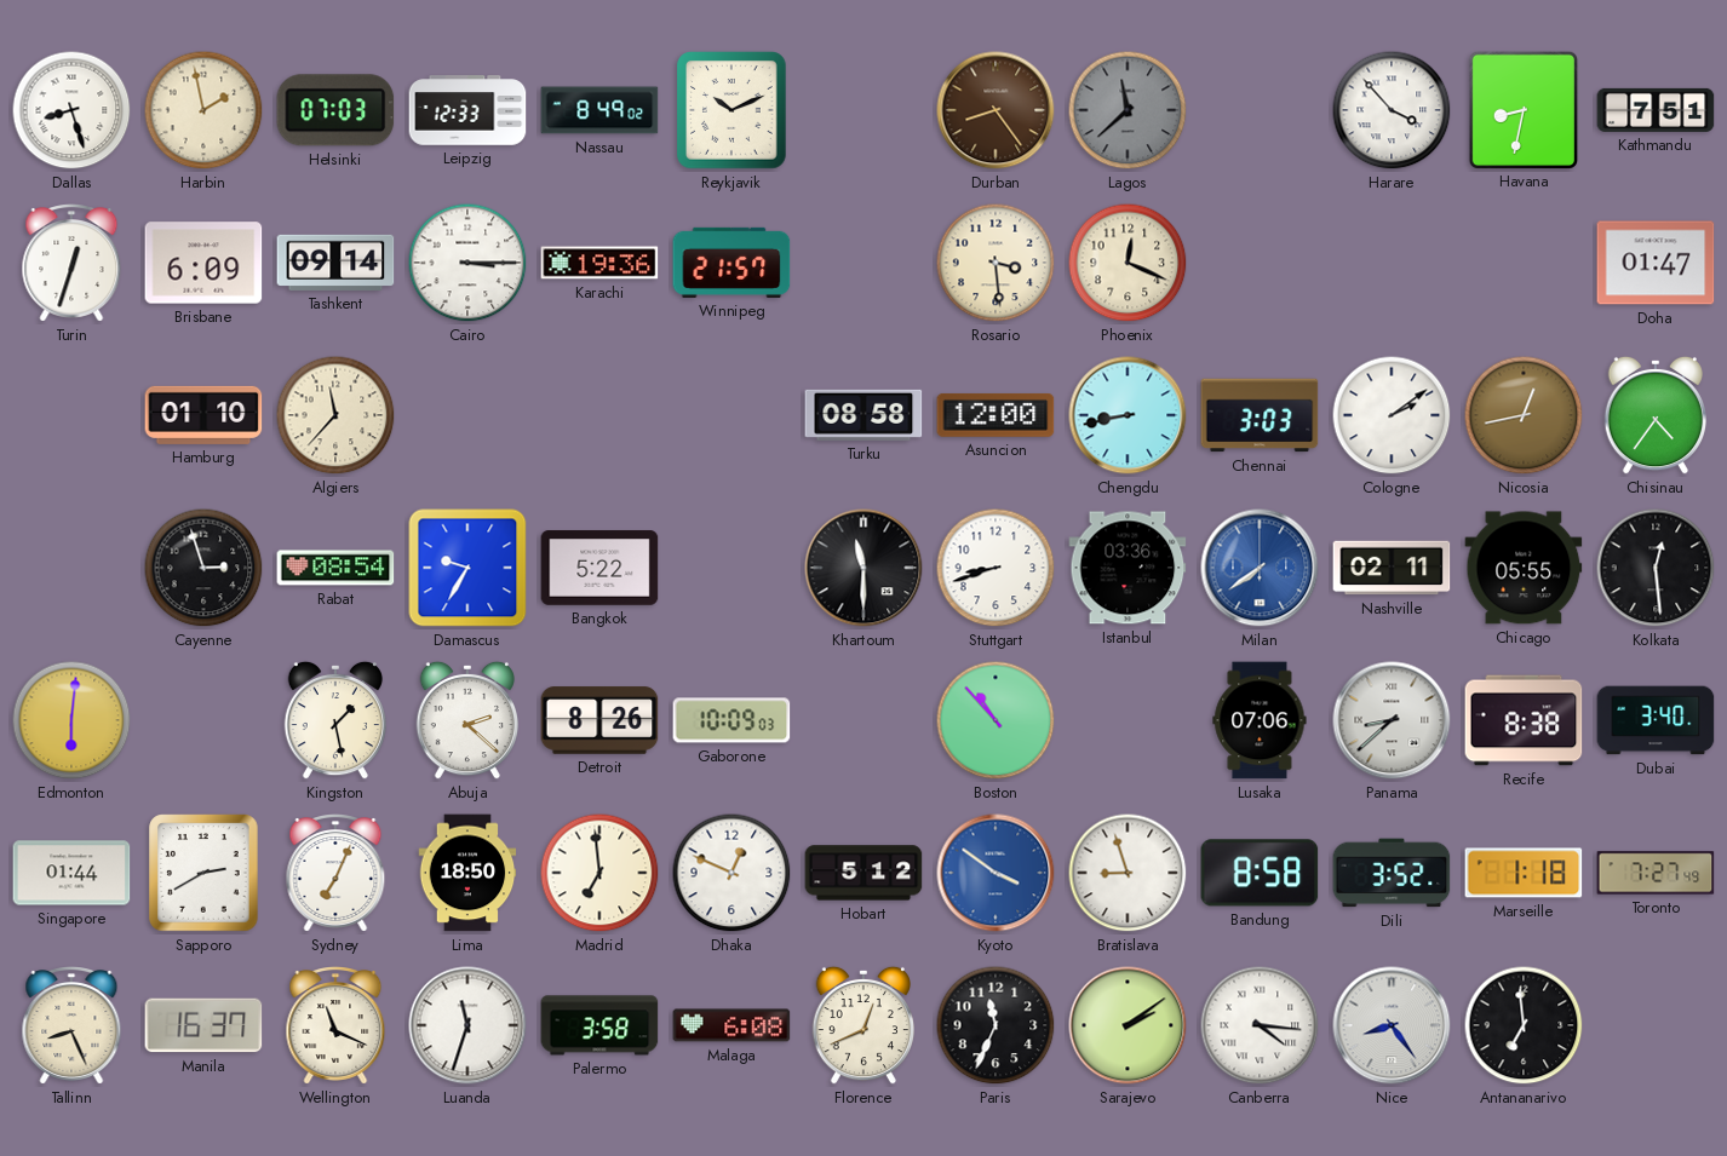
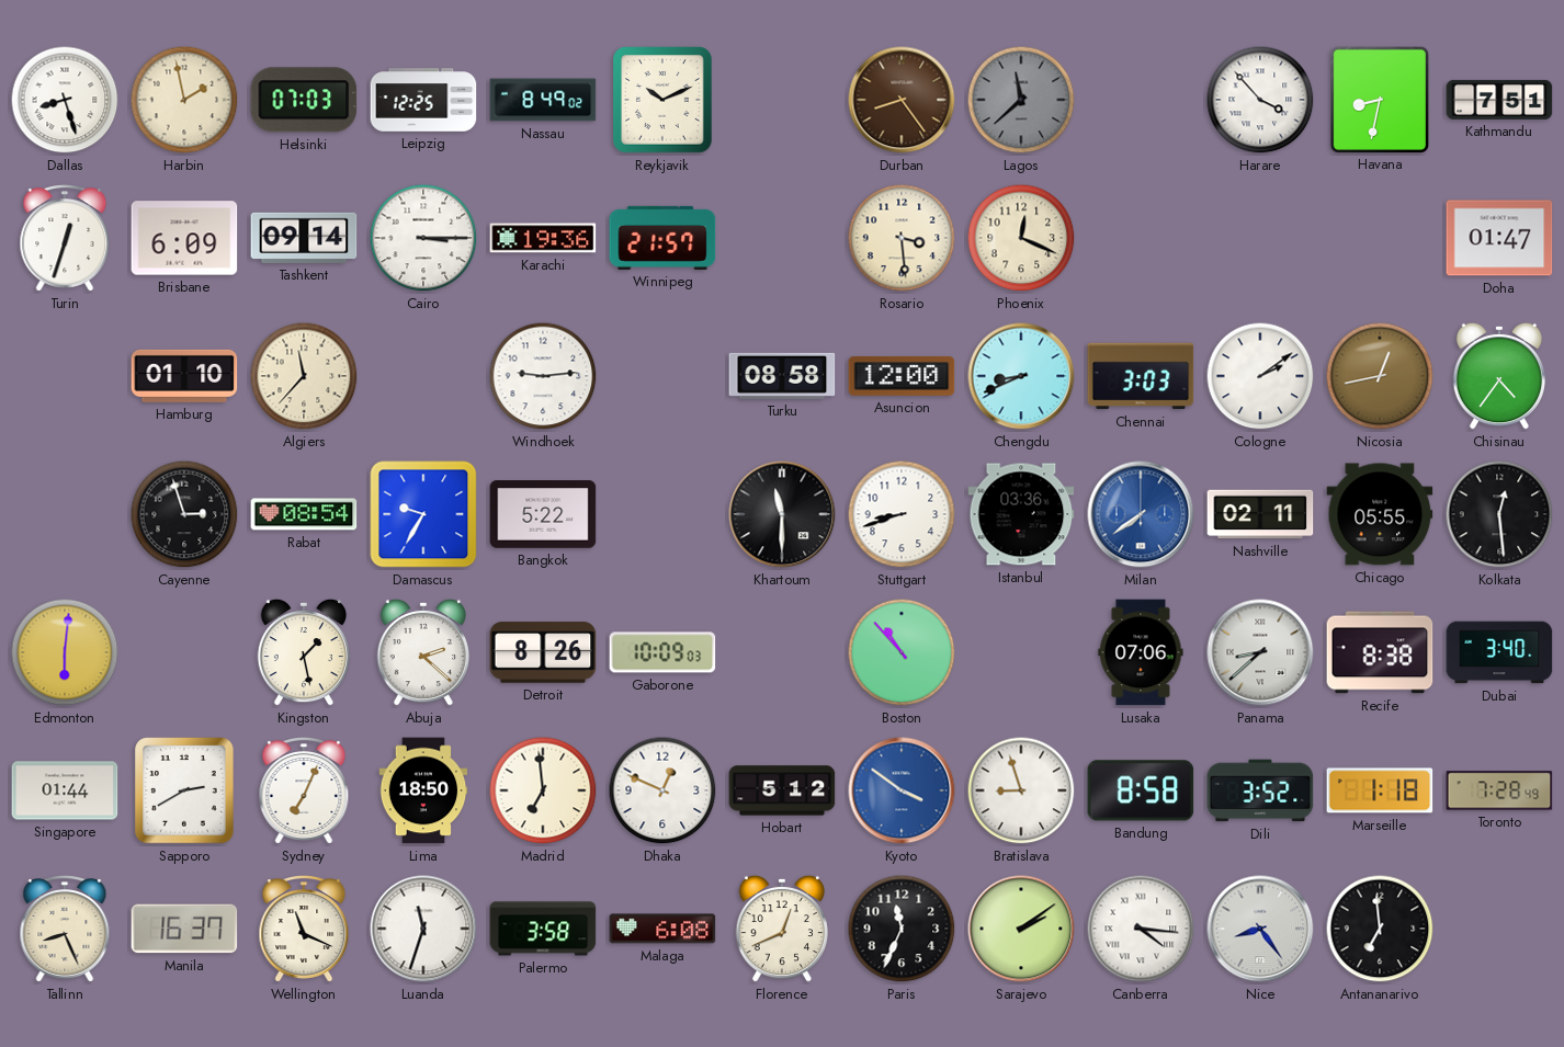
Leipzig: 12:33 -> 12:25
Windhoek: none -> 9:14
Chengdu: 8:43 -> 8:41
Toronto: 7:27 -> 7:28
